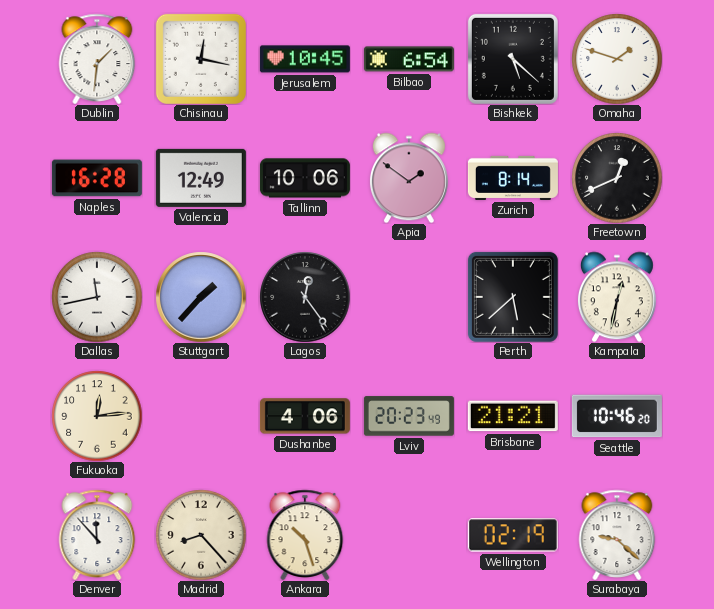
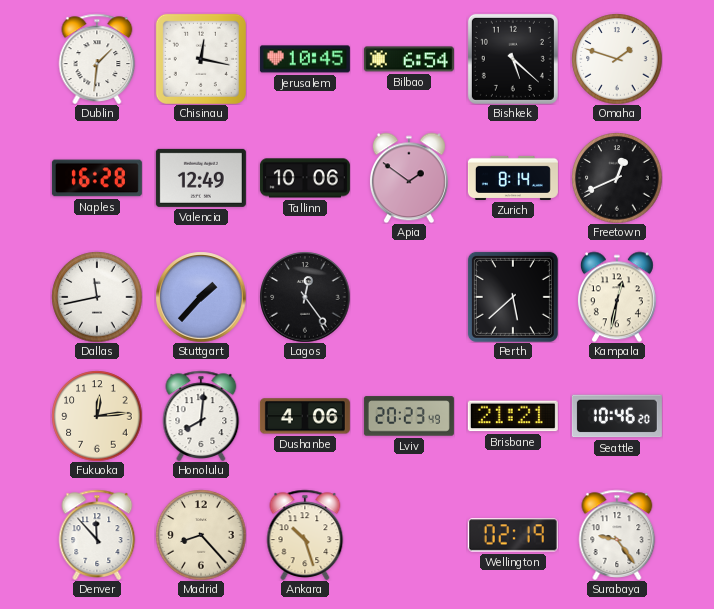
Honolulu: none -> 8:01
Surabaya: 9:22 -> 9:24
